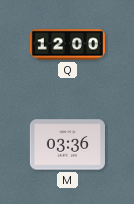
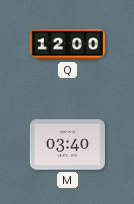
M: 03:36 -> 03:40
